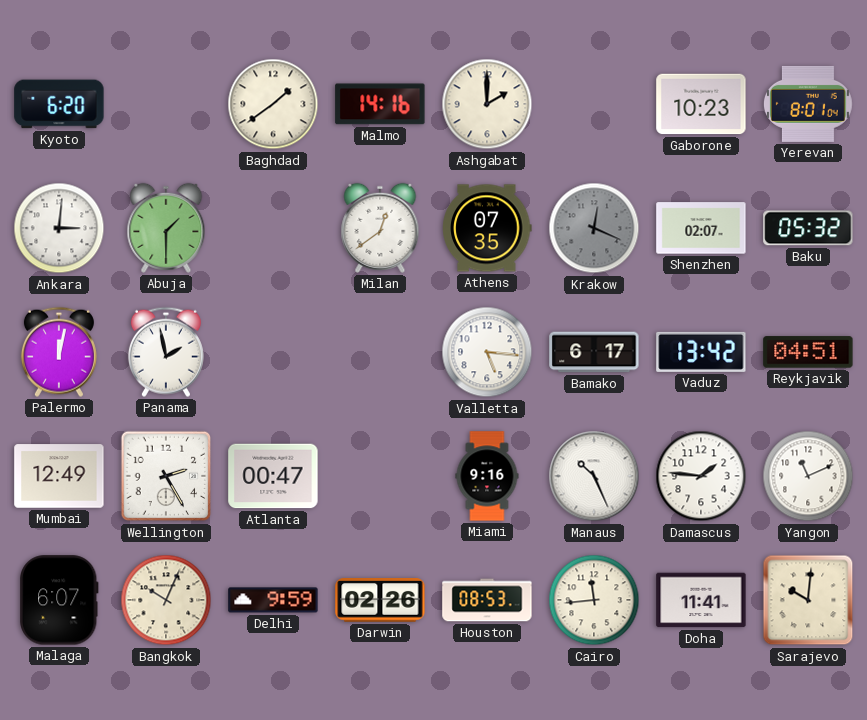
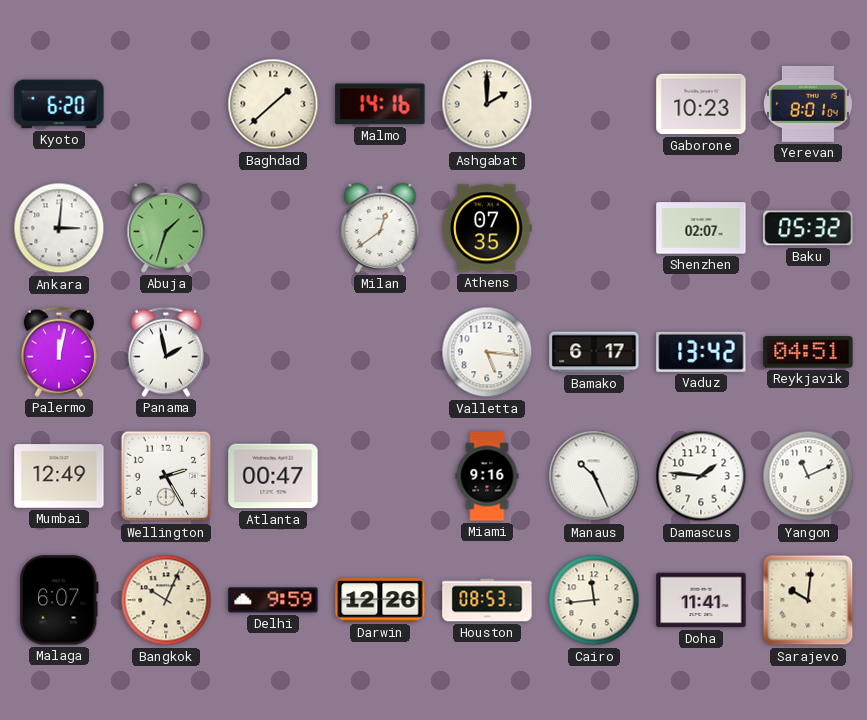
Baghdad: 1:39 -> 1:38
Abuja: 1:30 -> 1:33
Krakow: 12:19 -> none
Darwin: 02:26 -> 12:26
